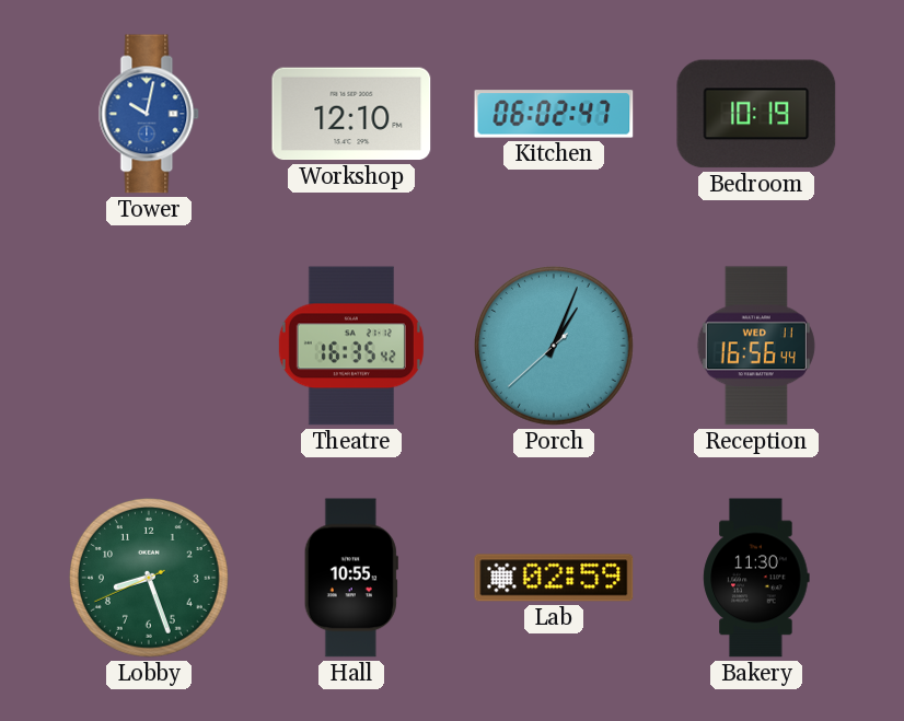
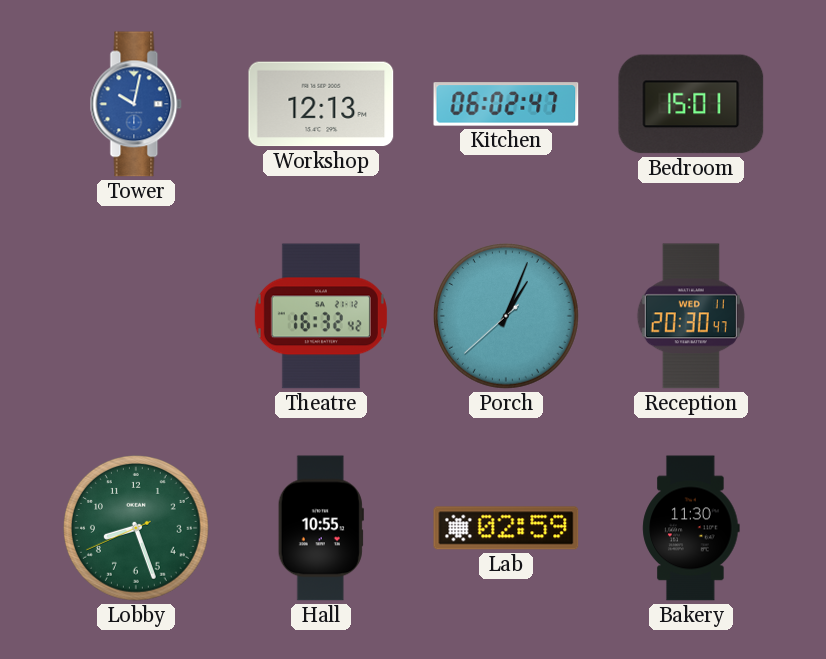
Workshop: 12:10 -> 12:13
Bedroom: 10:19 -> 15:01
Theatre: 16:35 -> 16:32
Reception: 16:56 -> 20:30
